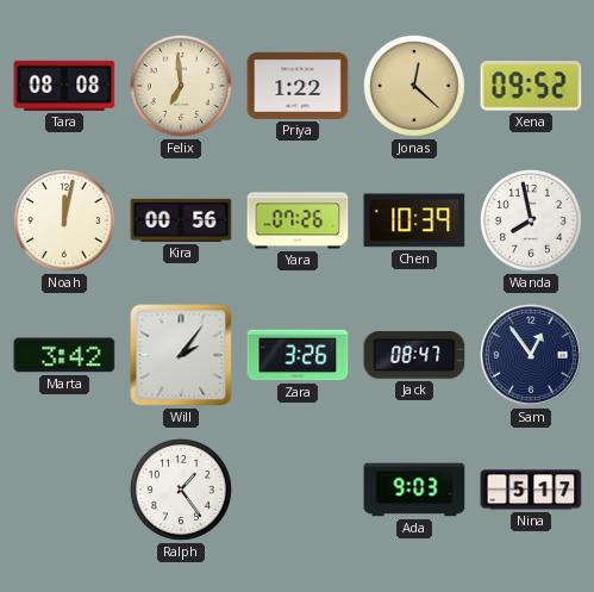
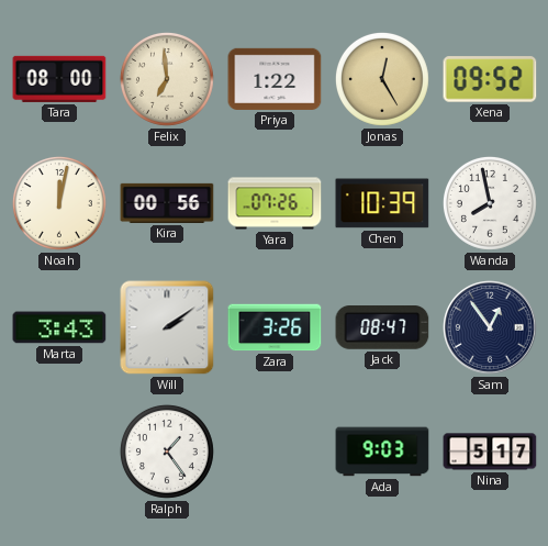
Tara: 08:08 -> 08:00
Jonas: 12:22 -> 12:25
Marta: 3:42 -> 3:43
Will: 2:06 -> 2:09
